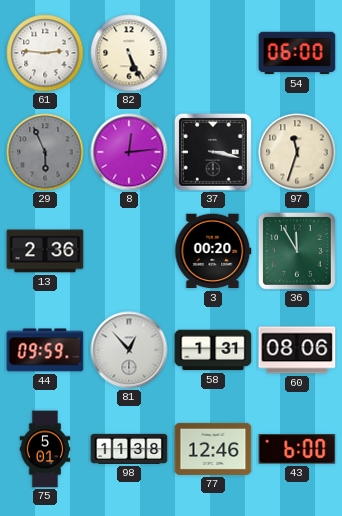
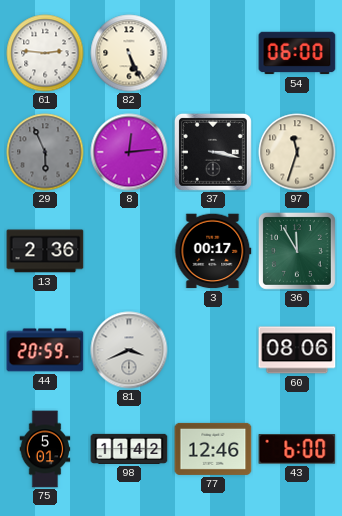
3: 00:20 -> 00:17
44: 09:59 -> 20:59
81: 12:53 -> 3:41
58: 1:31 -> none
98: 11:38 -> 11:42
